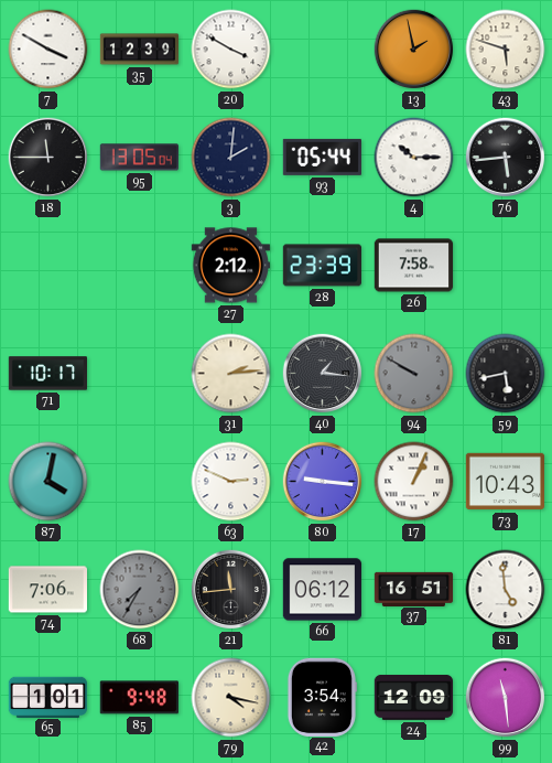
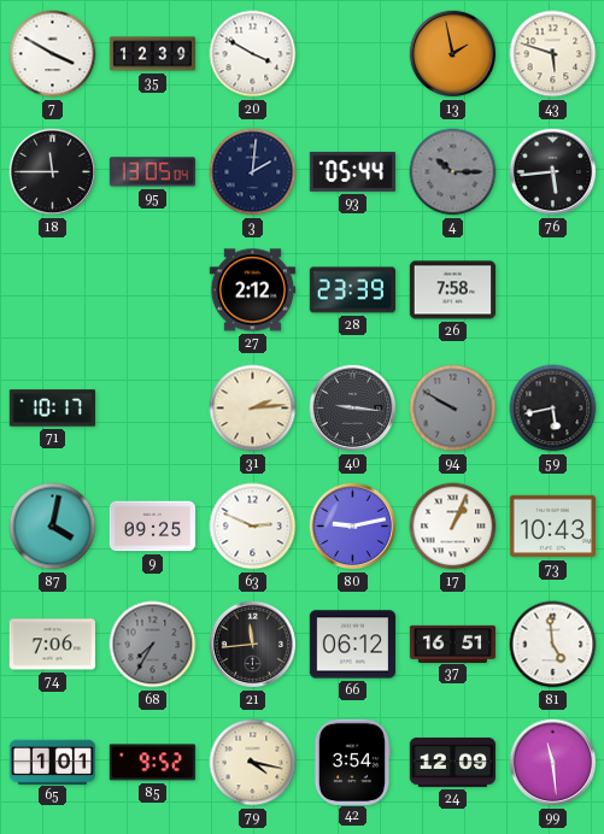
4 dial: white -> grey
40: 1:16 -> 9:16
9: none -> 09:25
80: 9:16 -> 9:13
85: 9:48 -> 9:52
